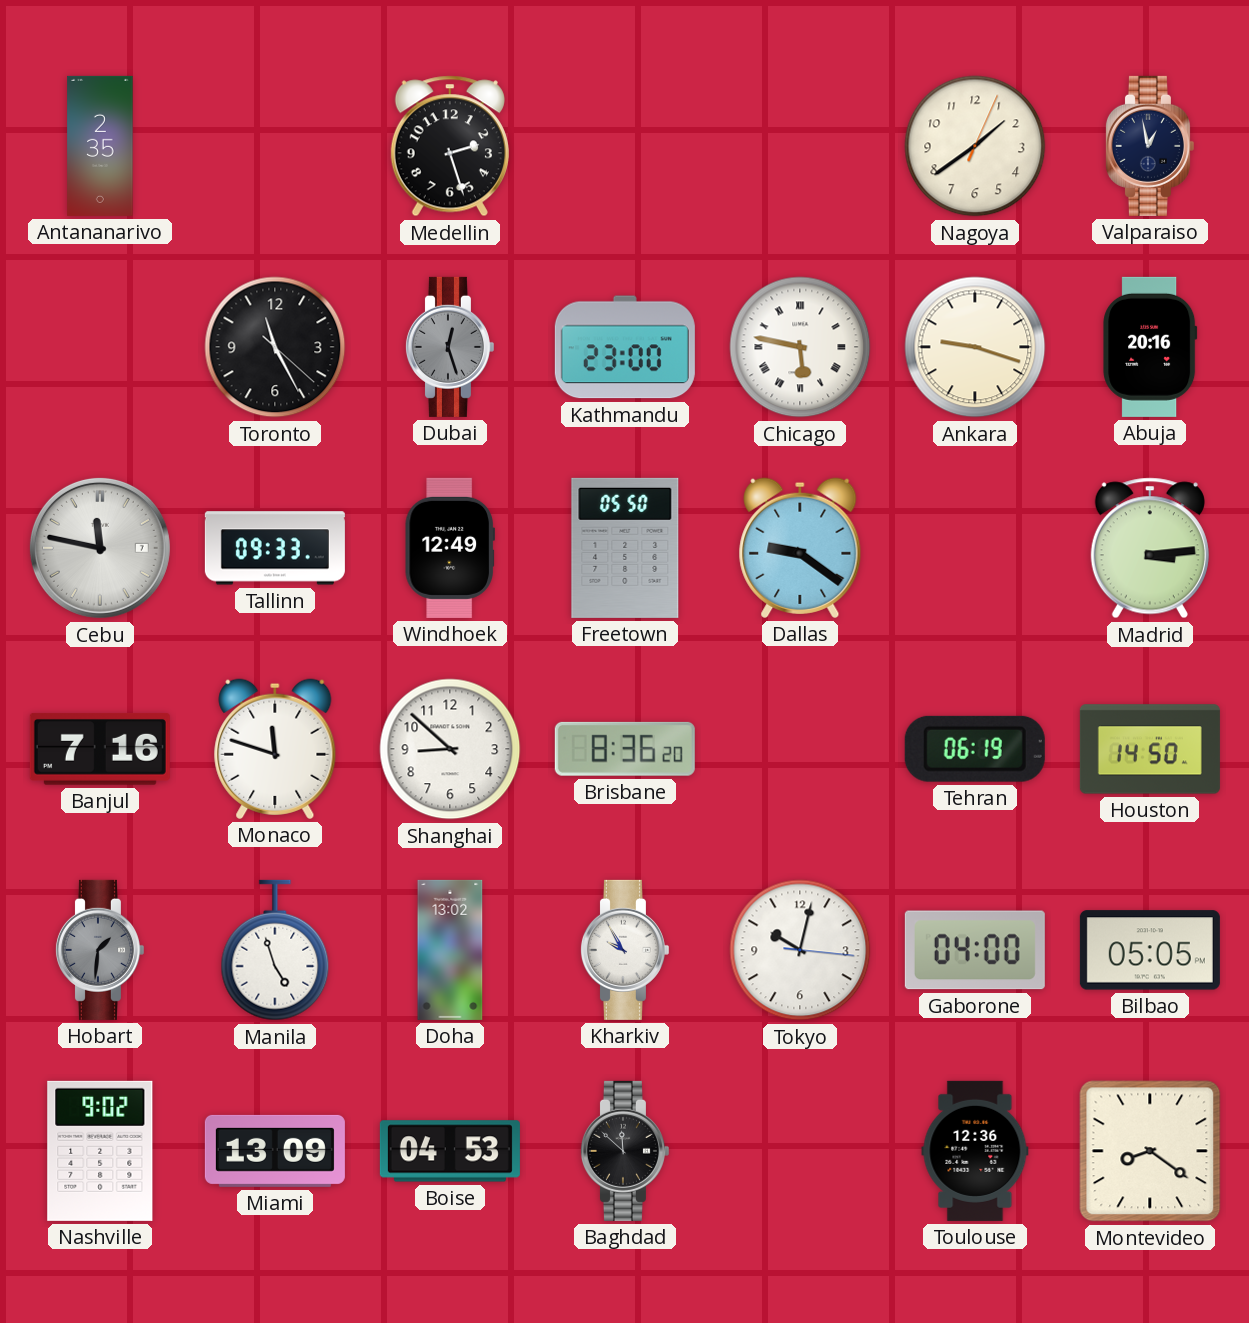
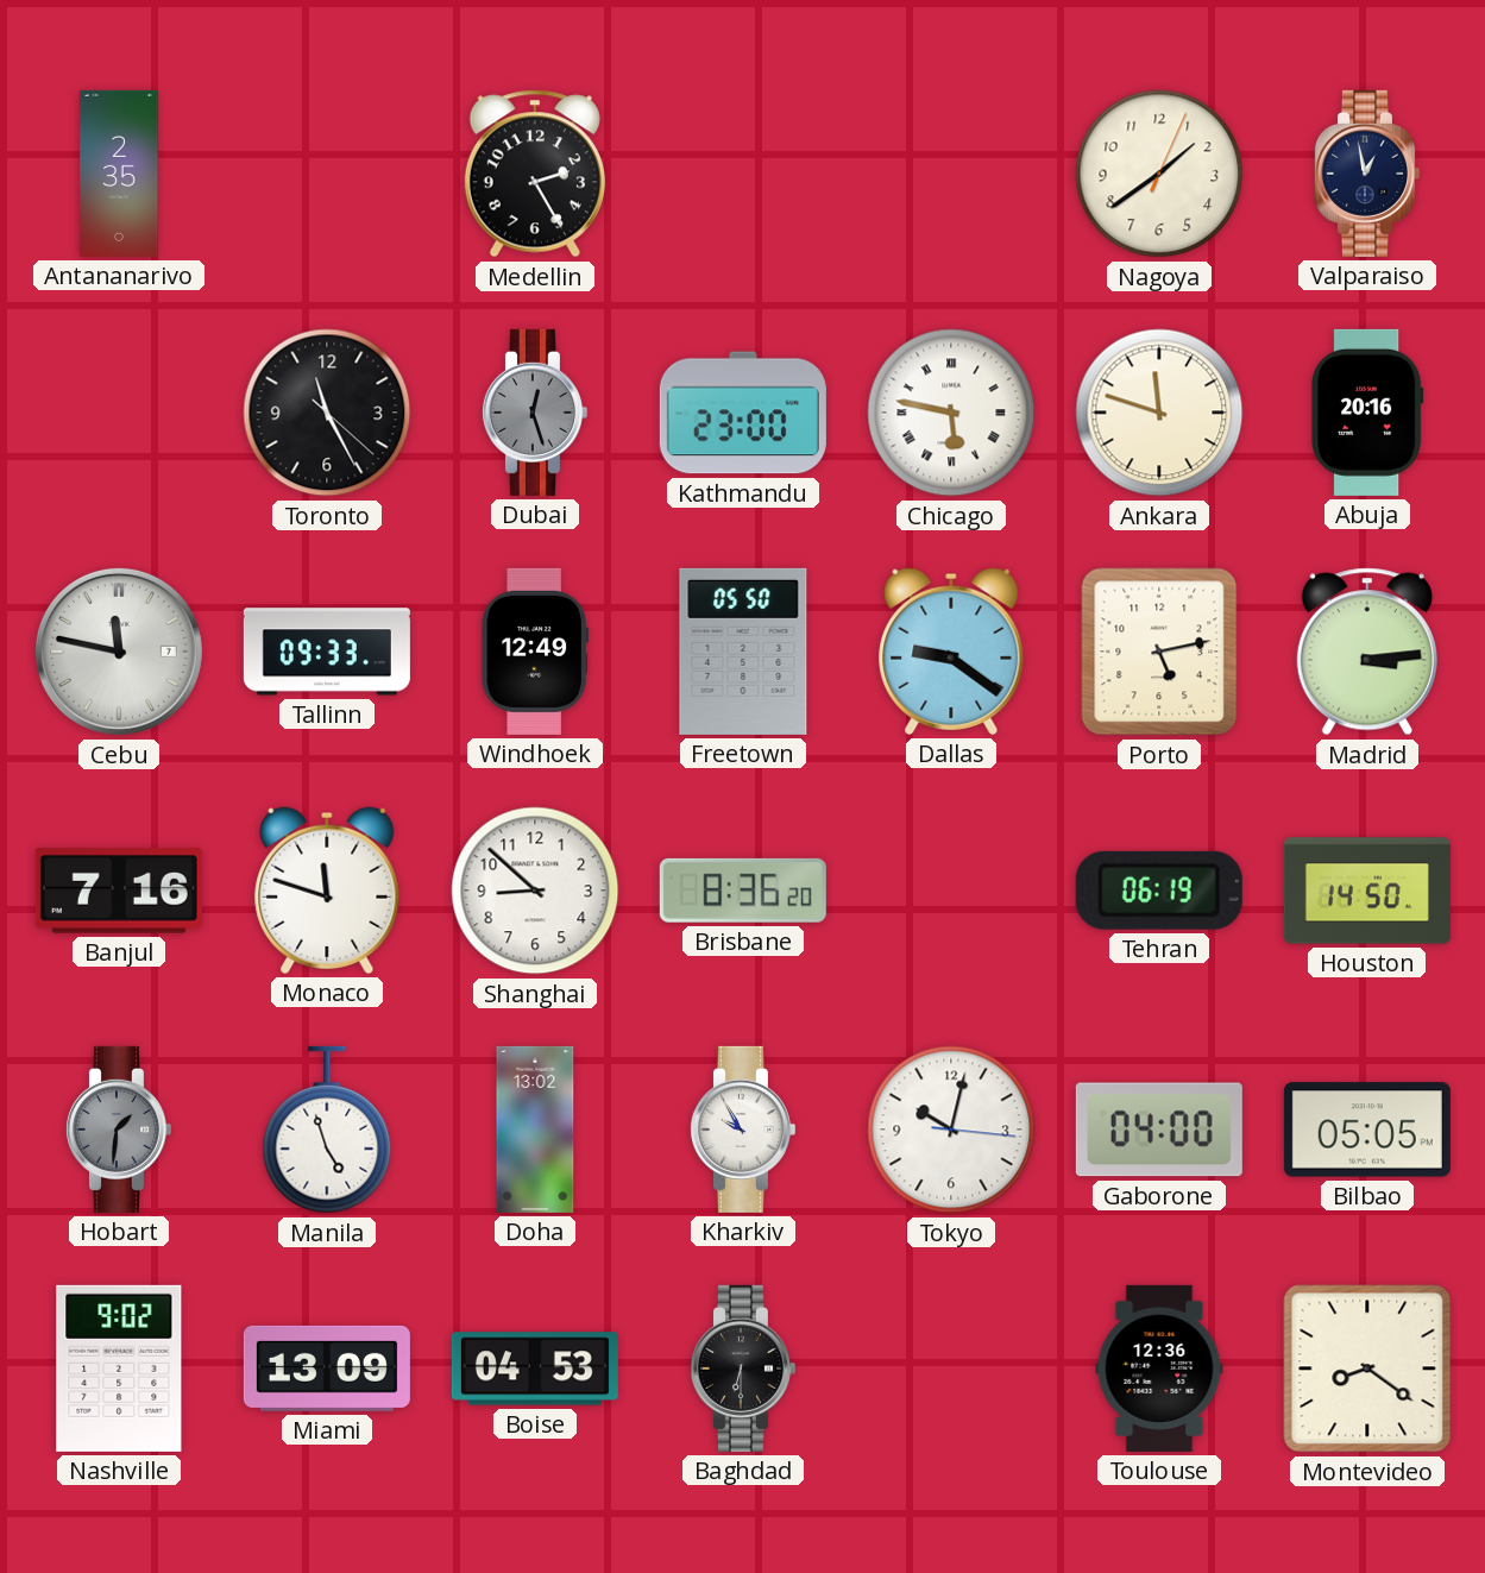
Medellin: 2:27 -> 2:25
Ankara: 9:18 -> 11:48
Porto: none -> 5:13
Baghdad: 11:52 -> 6:30
